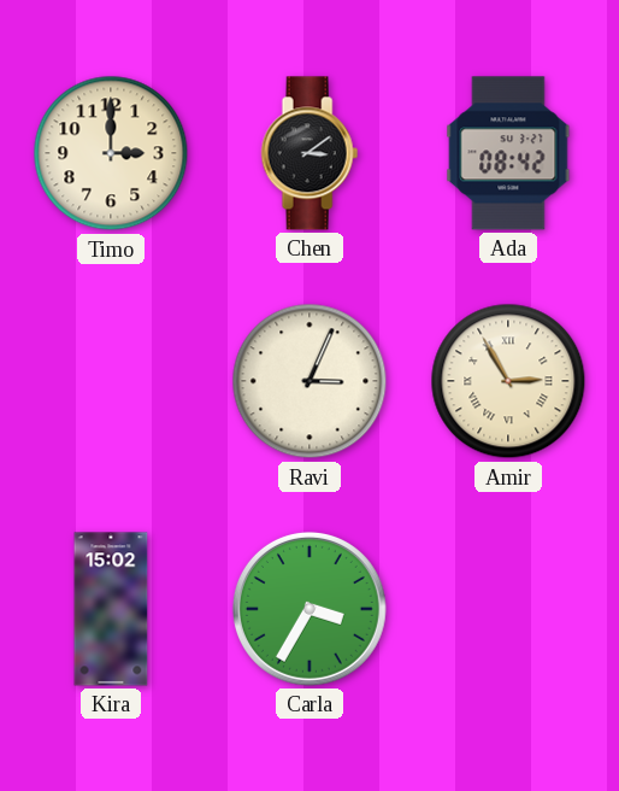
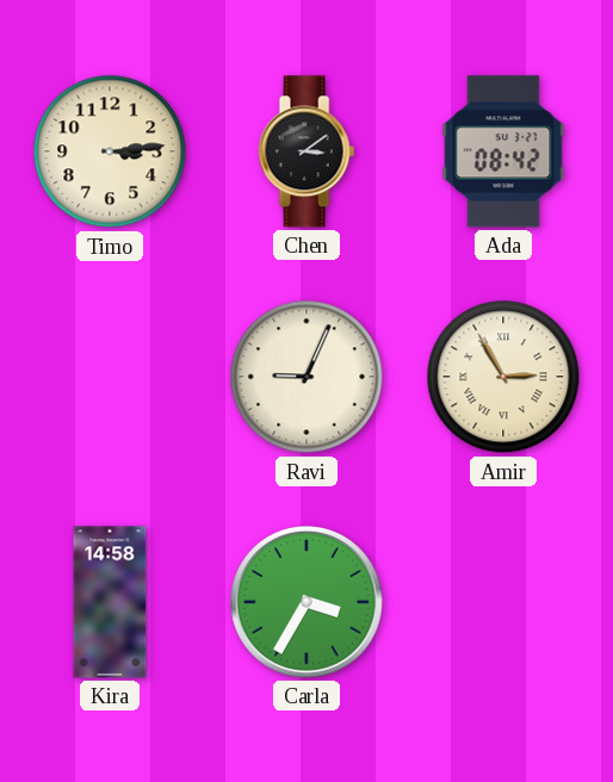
Timo: 3:00 -> 3:14
Ravi: 3:04 -> 9:04
Kira: 15:02 -> 14:58
